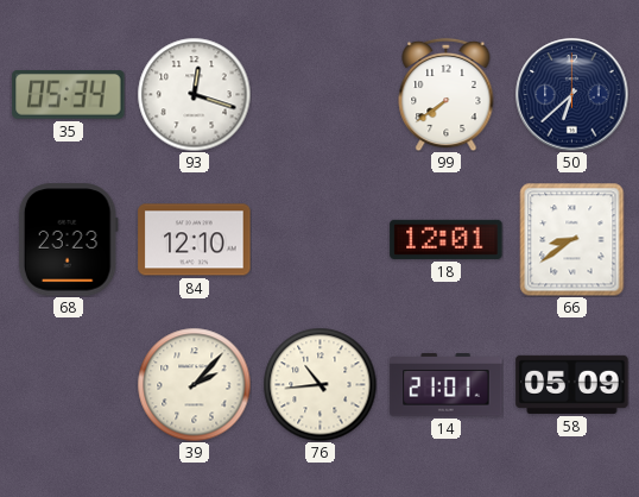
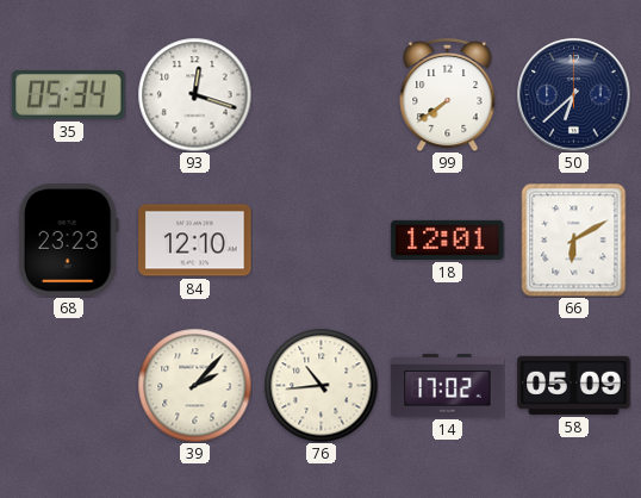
66: 8:39 -> 6:10
14: 21:01 -> 17:02
